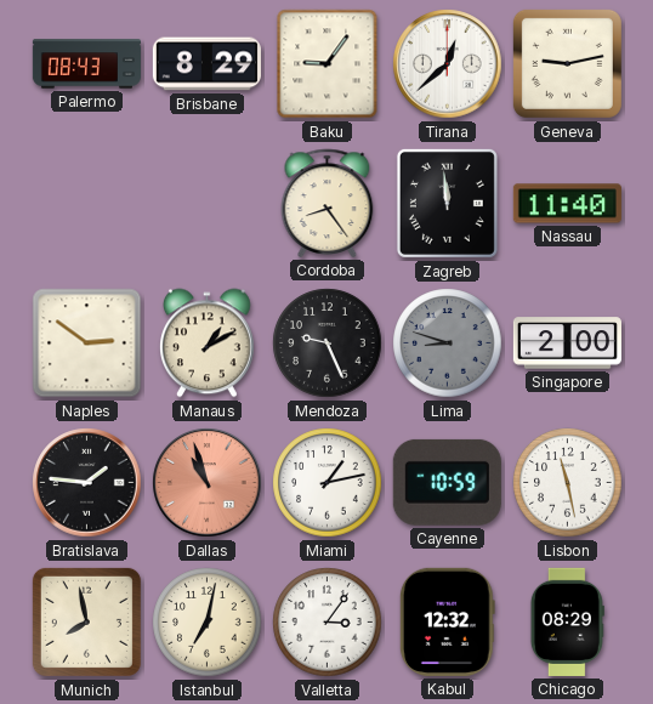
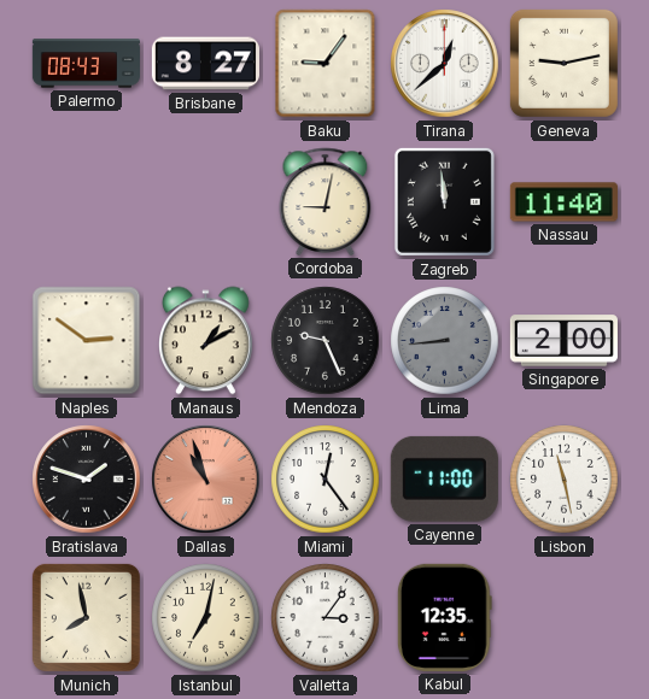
Brisbane: 8:29 -> 8:27
Cordoba: 8:24 -> 9:02
Lima: 8:48 -> 8:44
Bratislava: 1:46 -> 1:48
Miami: 1:13 -> 12:24
Cayenne: 10:59 -> 11:00
Kabul: 12:32 -> 12:35
Chicago: 08:29 -> none
